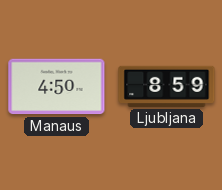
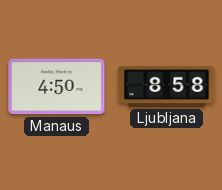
Ljubljana: 8:59 -> 8:58
